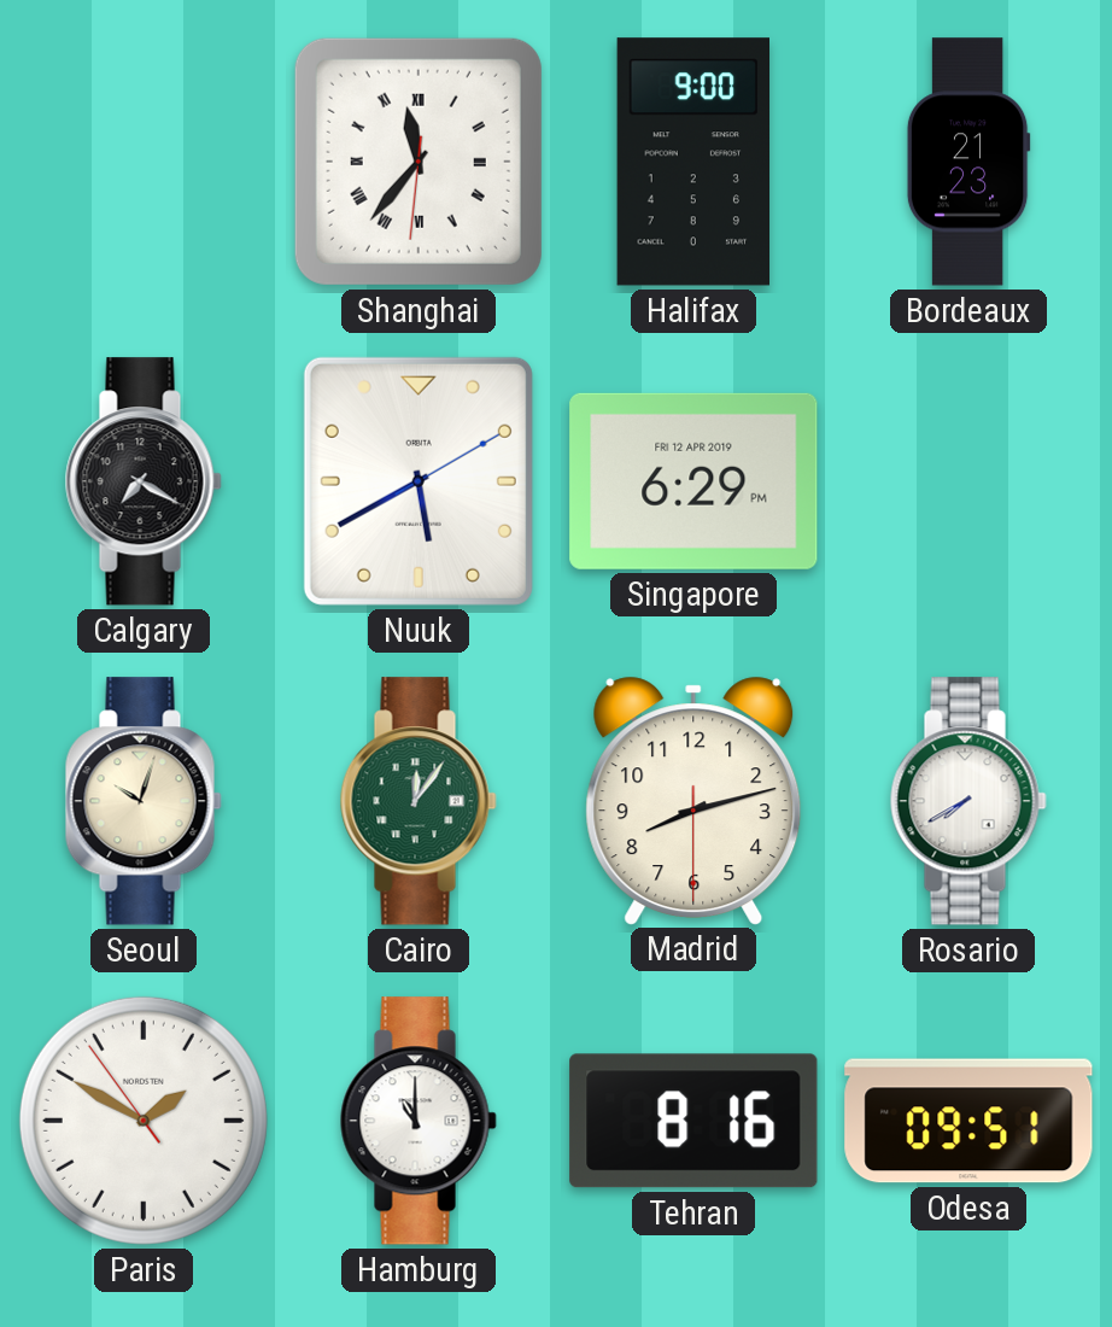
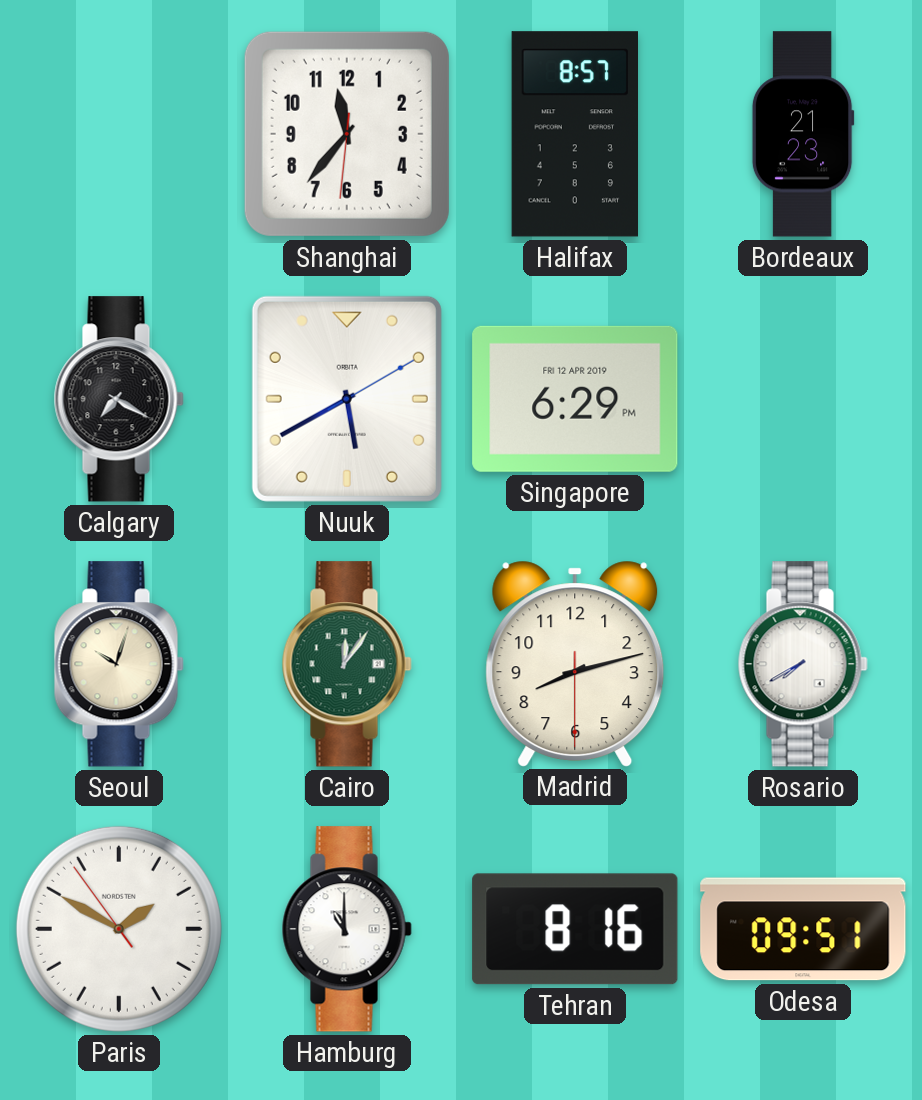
Shanghai numerals: Roman -> Arabic
Halifax: 9:00 -> 8:57
